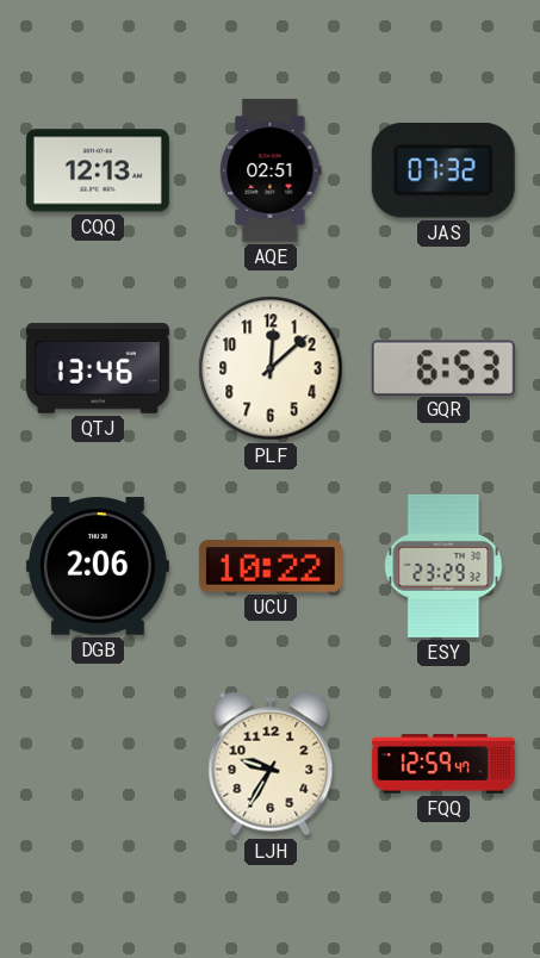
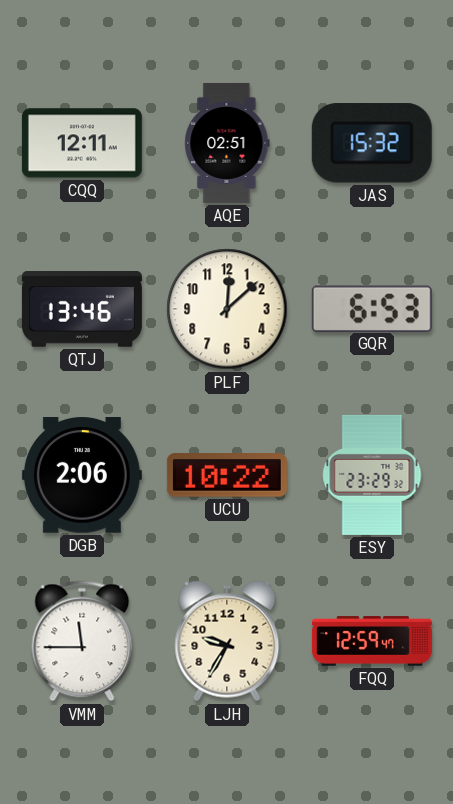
CQQ: 12:13 -> 12:11
JAS: 07:32 -> 15:32
VMM: none -> 11:45
